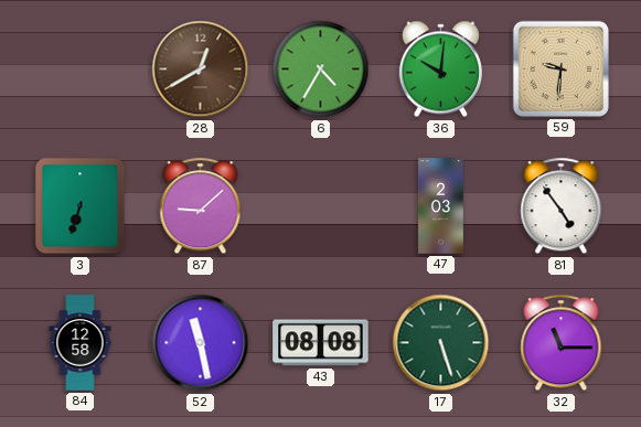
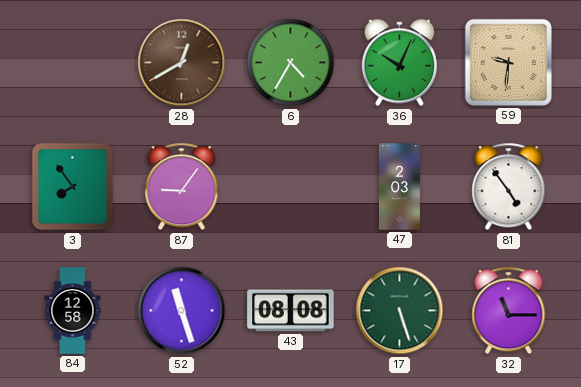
36: 10:01 -> 10:04
3: 6:33 -> 7:54
87: 9:08 -> 9:06
52: 11:28 -> 11:27
